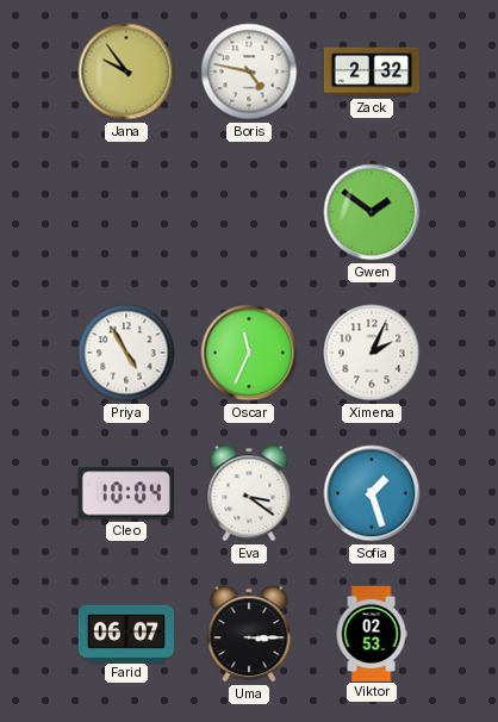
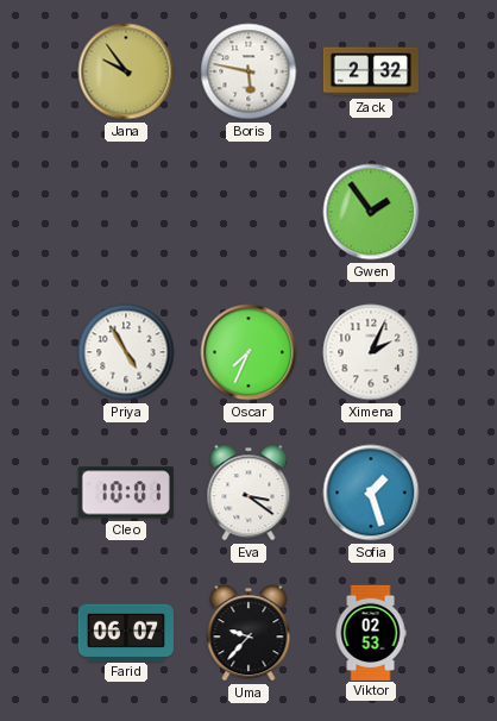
Boris: 4:47 -> 5:47
Gwen: 1:51 -> 1:54
Oscar: 11:34 -> 7:34
Cleo: 10:04 -> 10:01
Uma: 3:15 -> 9:37
